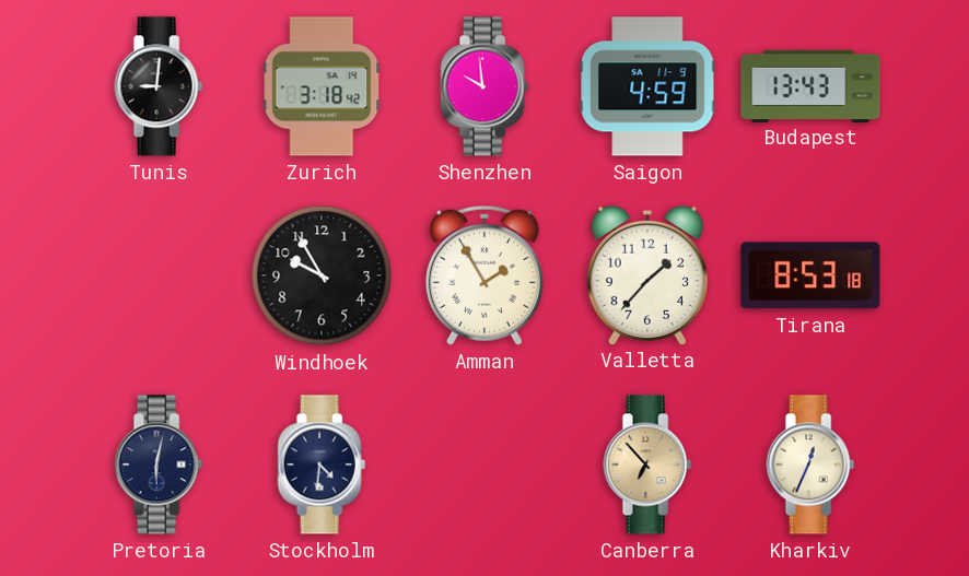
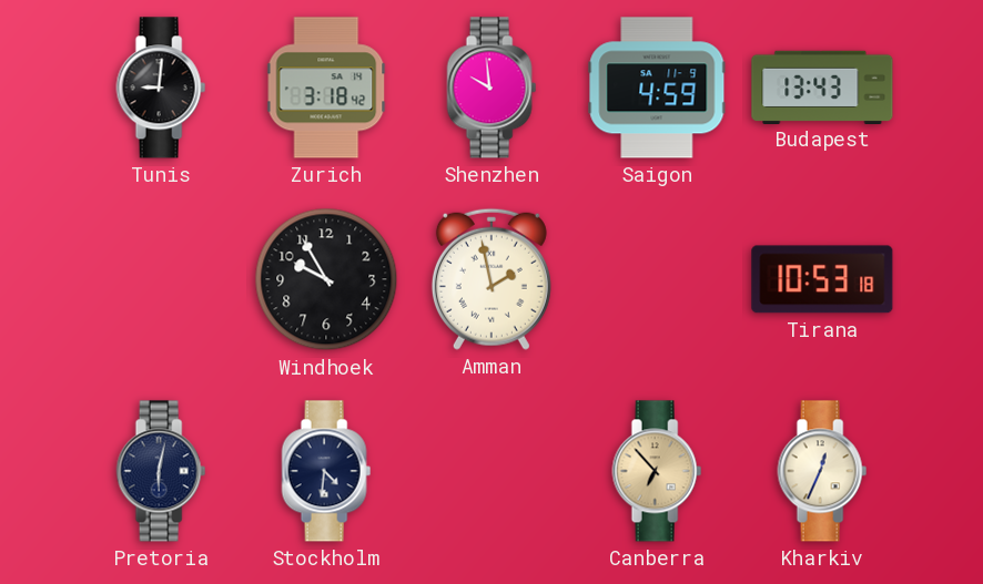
Amman: 1:55 -> 1:58
Valletta: 1:37 -> none
Tirana: 8:53 -> 10:53
